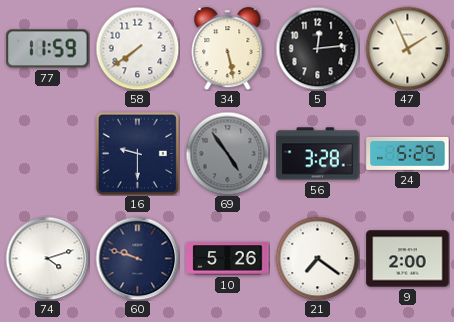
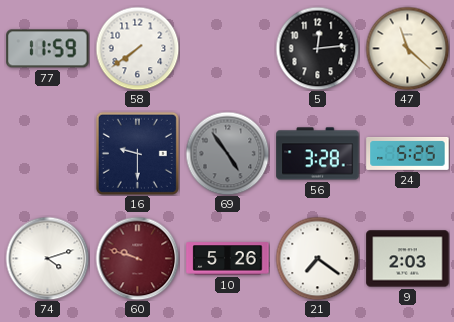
34: 5:28 -> none
47: 1:56 -> 11:22
60 dial: navy -> burgundy
9: 2:00 -> 2:03
